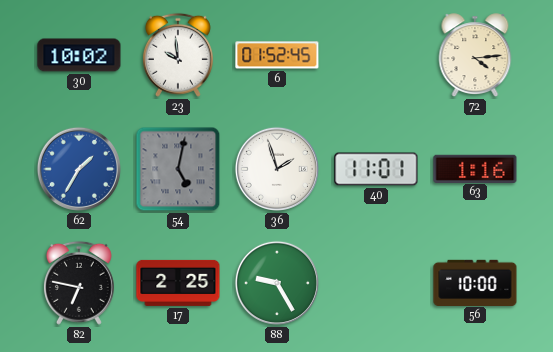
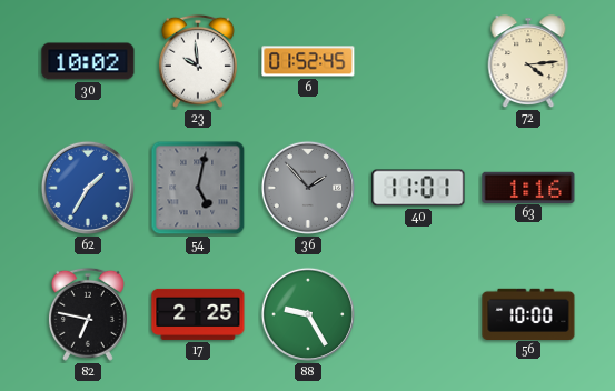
36: 1:57 -> 1:53
36 dial: white -> grey
